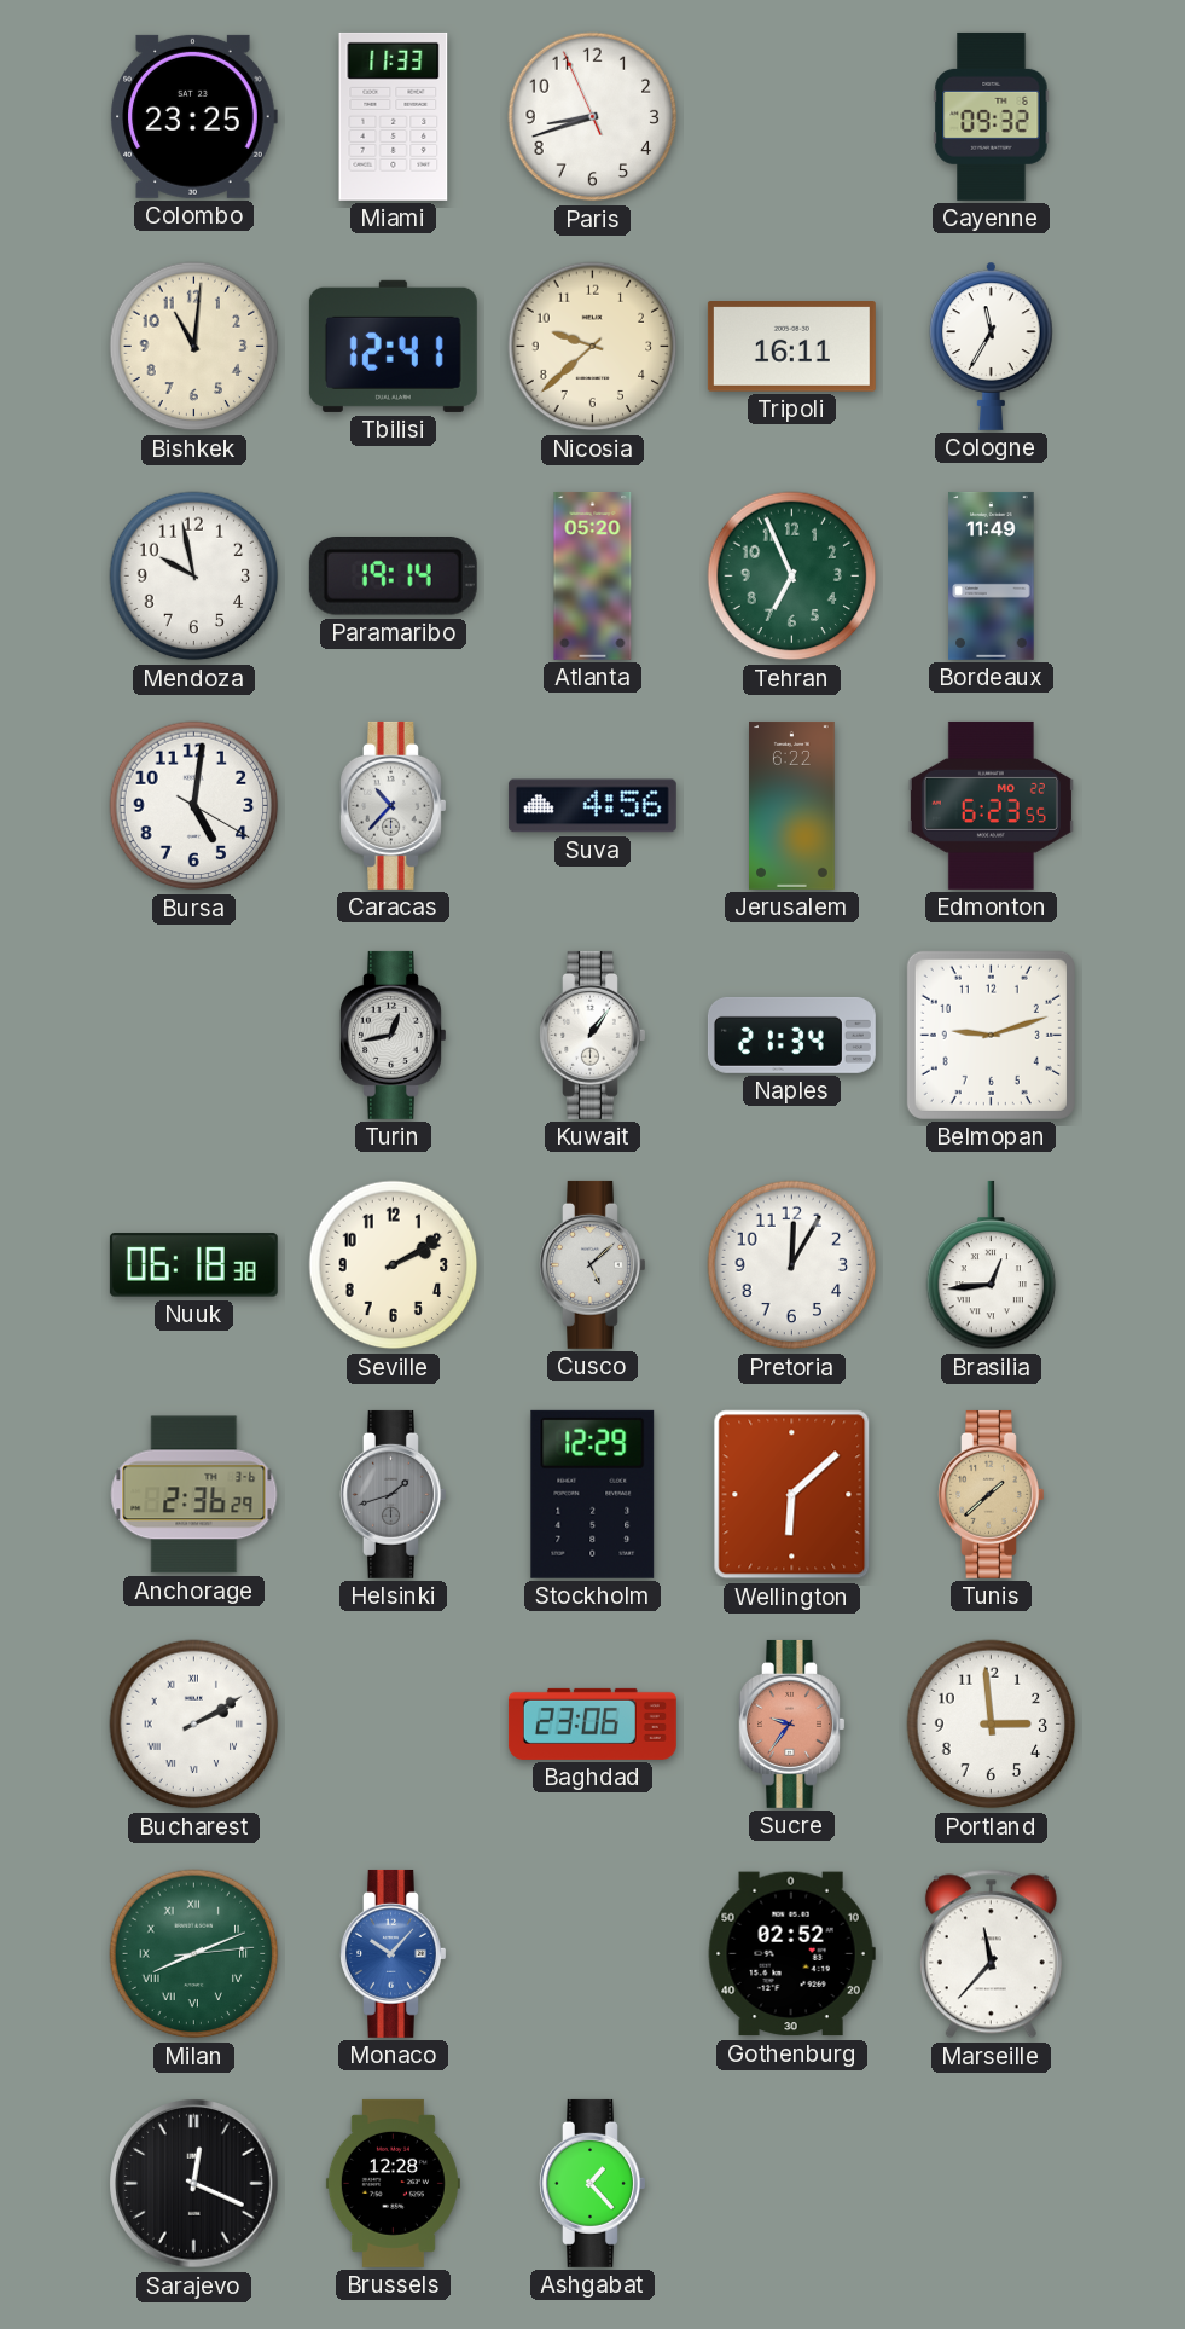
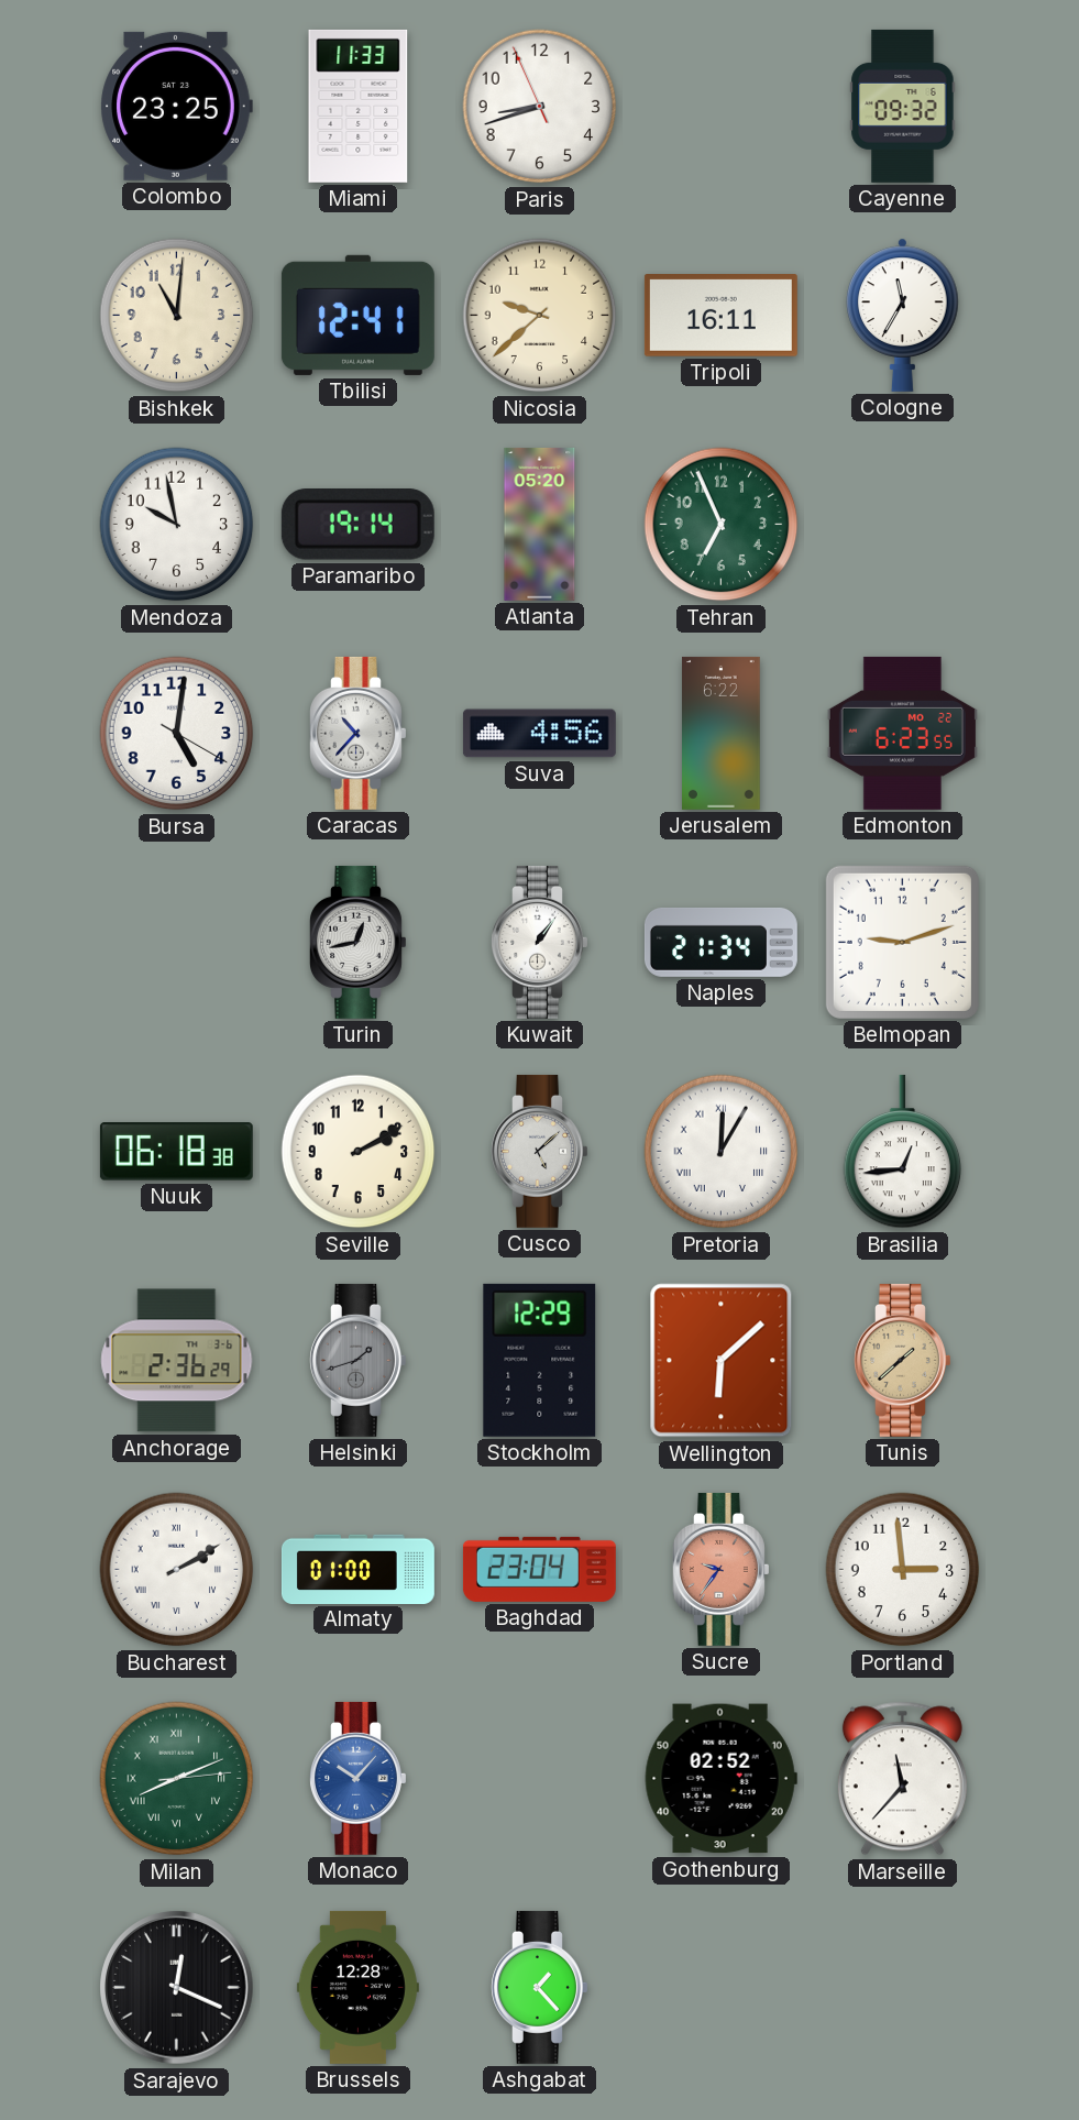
Bordeaux: 11:49 -> none
Pretoria numerals: Arabic -> Roman
Almaty: none -> 01:00
Baghdad: 23:06 -> 23:04
